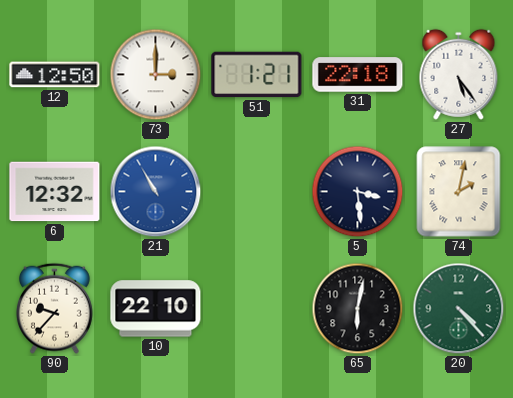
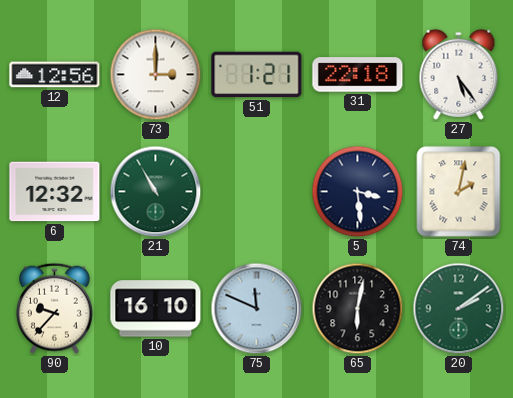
12: 12:50 -> 12:56
21 dial: blue -> green
10: 22:10 -> 16:10
75: none -> 11:49
20: 4:23 -> 2:09
